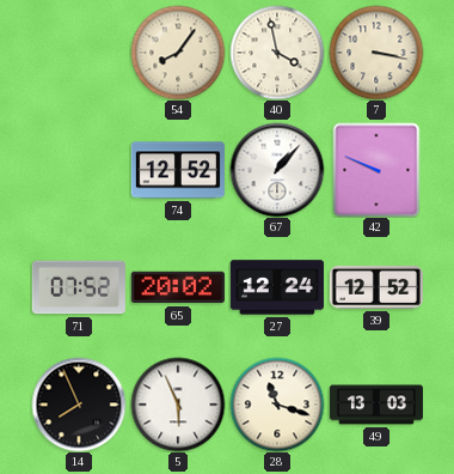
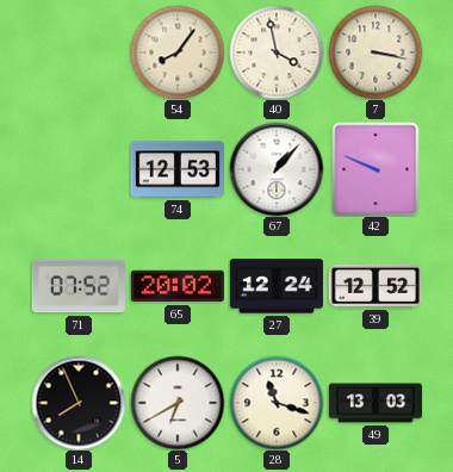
74: 12:52 -> 12:53
5: 5:56 -> 6:40
